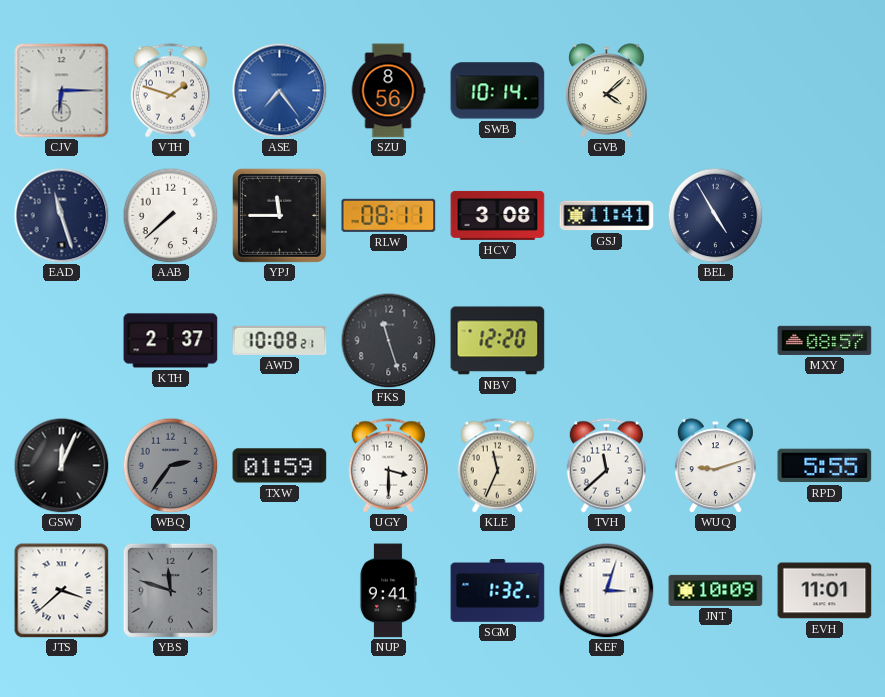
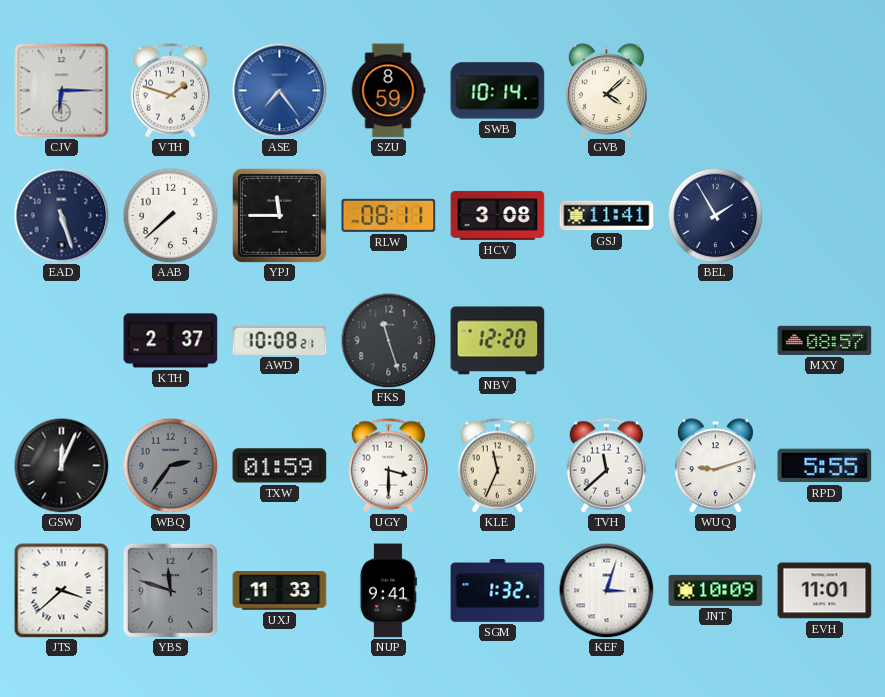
SZU: 8:56 -> 8:59
EAD: 11:27 -> 5:27
BEL: 4:55 -> 1:55
UXJ: none -> 11:33
